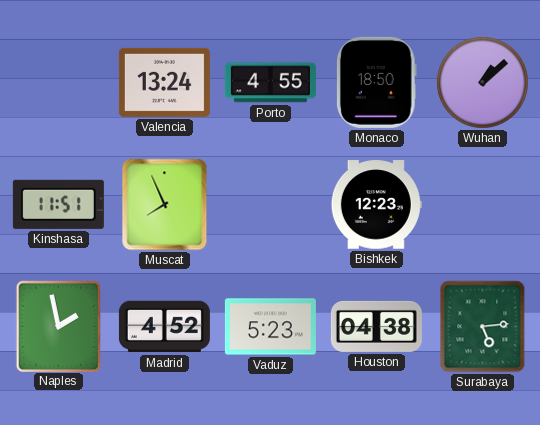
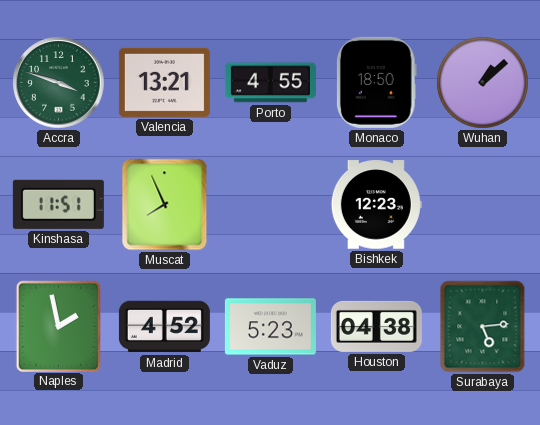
Accra: none -> 3:48
Valencia: 13:24 -> 13:21
